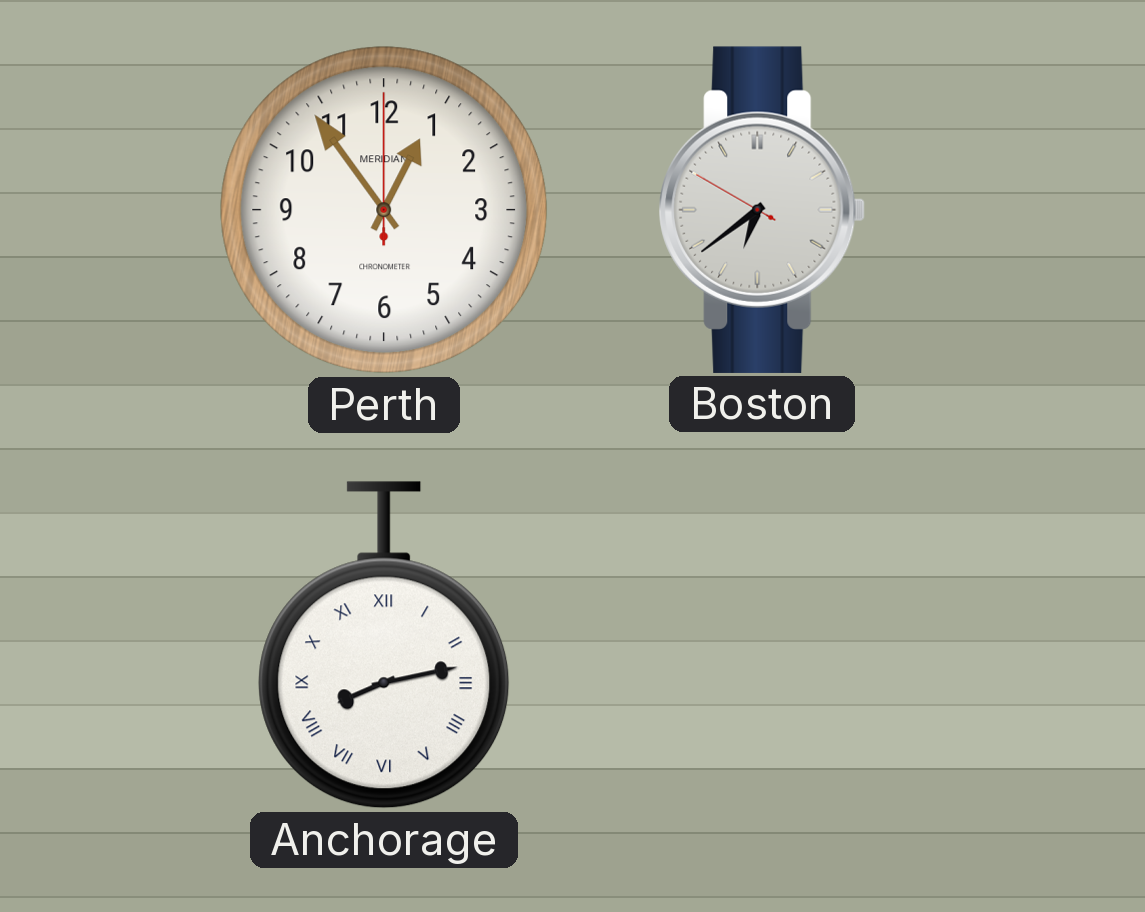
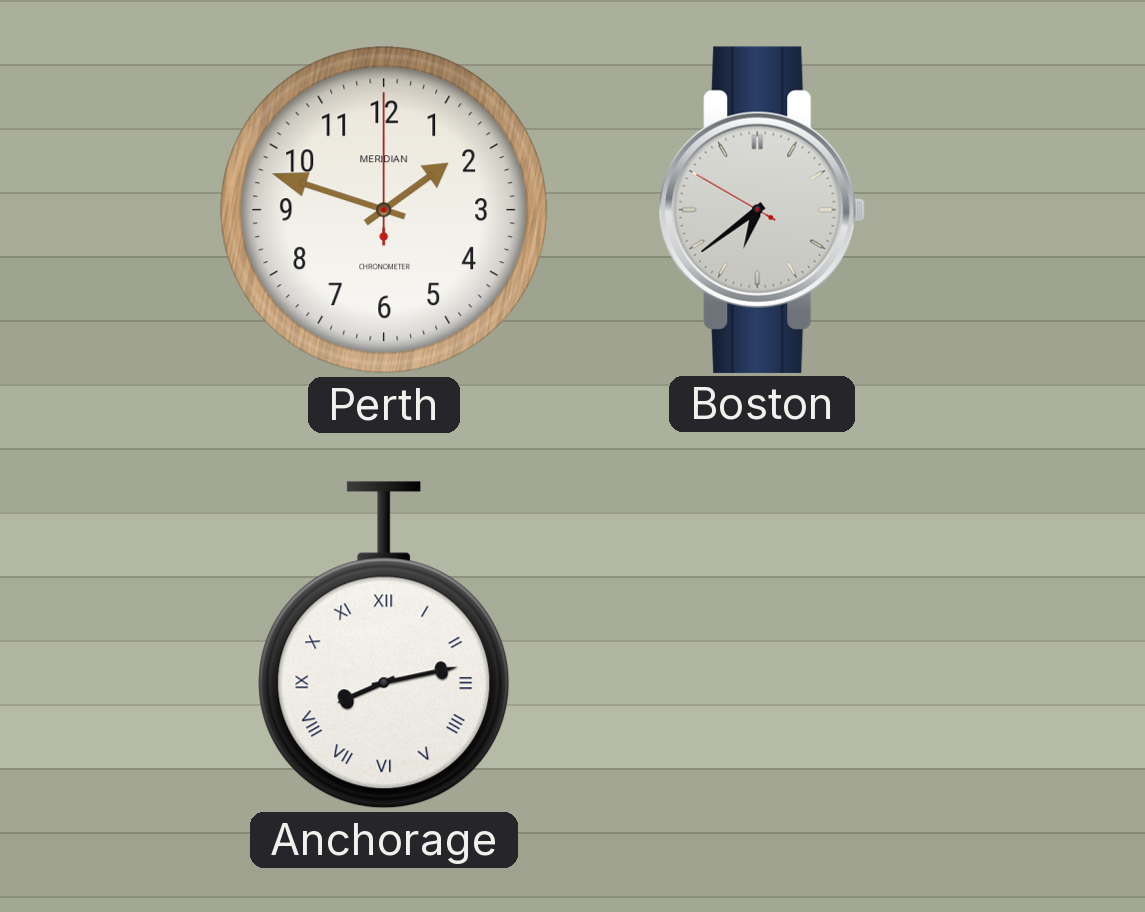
Perth: 12:54 -> 1:48
